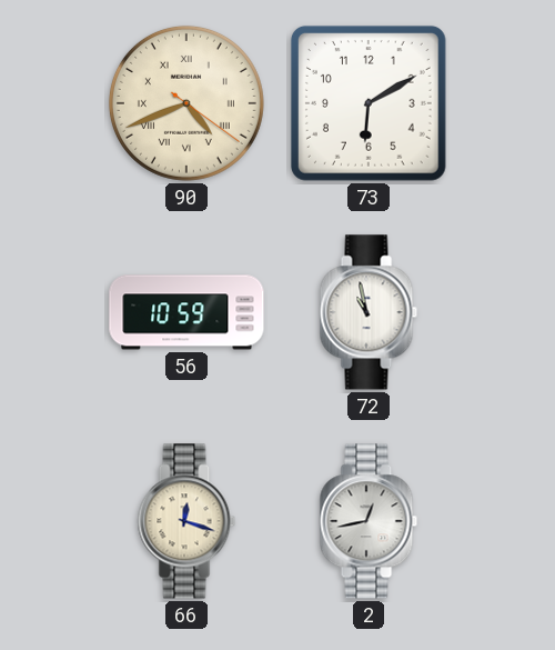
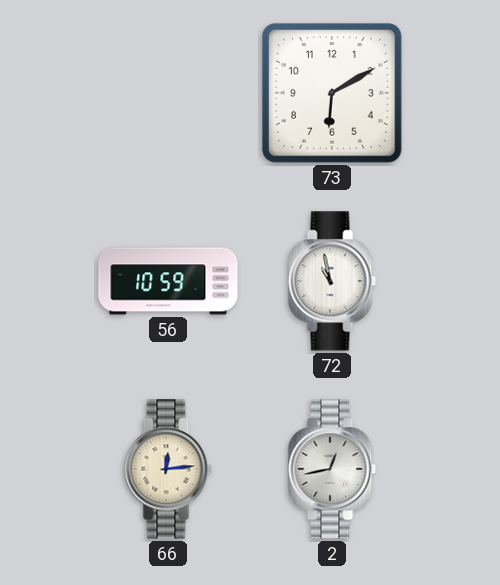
90: 4:41 -> none
66: 12:18 -> 12:14
